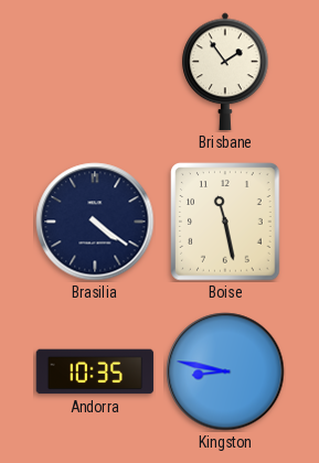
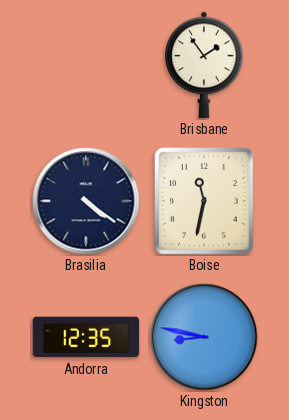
Boise: 11:28 -> 11:32
Andorra: 10:35 -> 12:35
